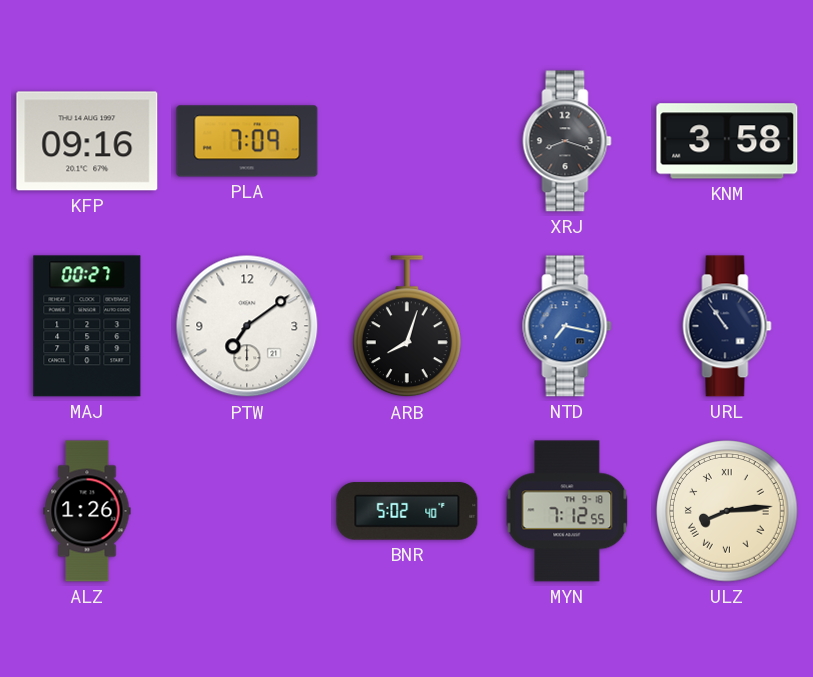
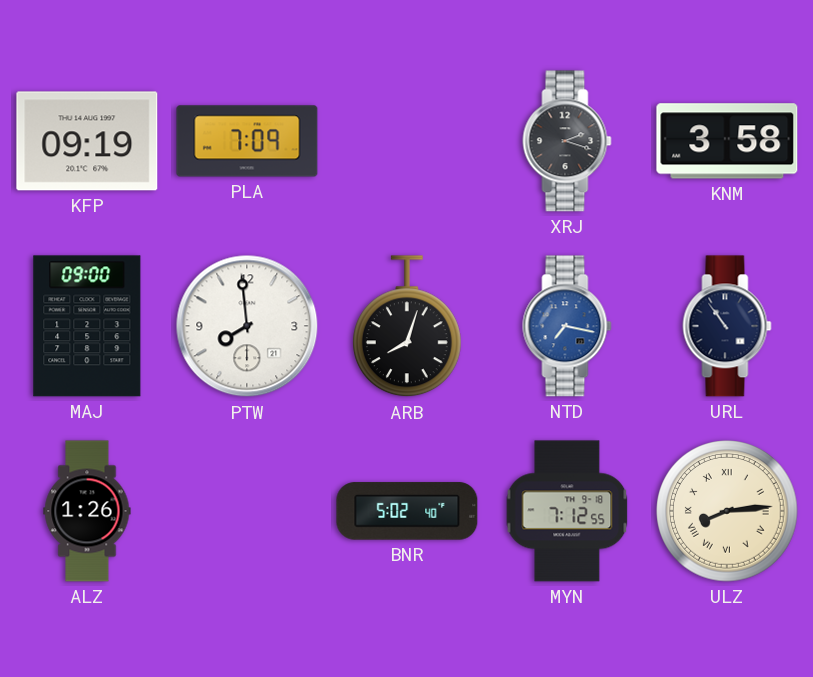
KFP: 09:16 -> 09:19
XRJ: 8:18 -> 2:18
MAJ: 00:27 -> 09:00
PTW: 7:09 -> 7:59
